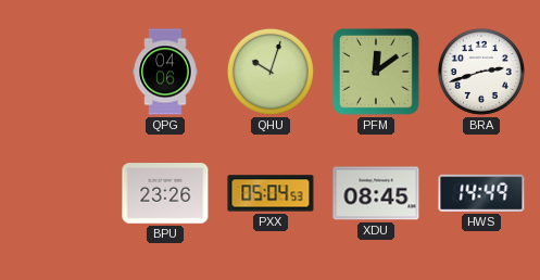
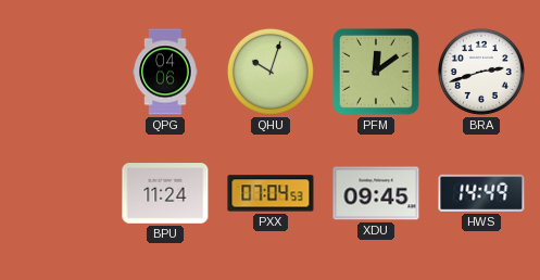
BPU: 23:26 -> 11:24
PXX: 05:04 -> 07:04
XDU: 08:45 -> 09:45
